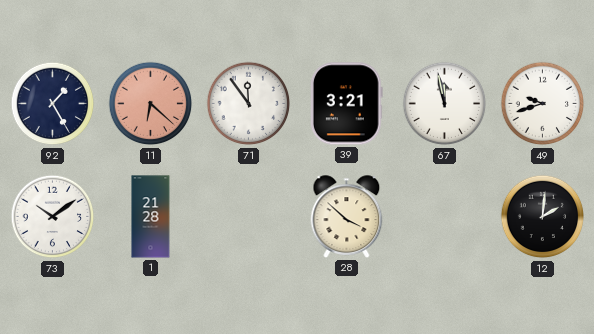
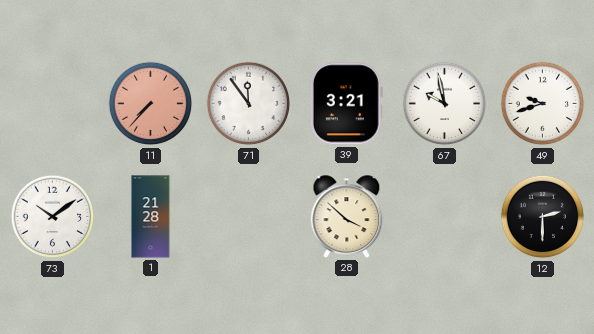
92: 1:25 -> none
11: 6:22 -> 7:37
67: 11:58 -> 9:58
12: 2:01 -> 2:30
